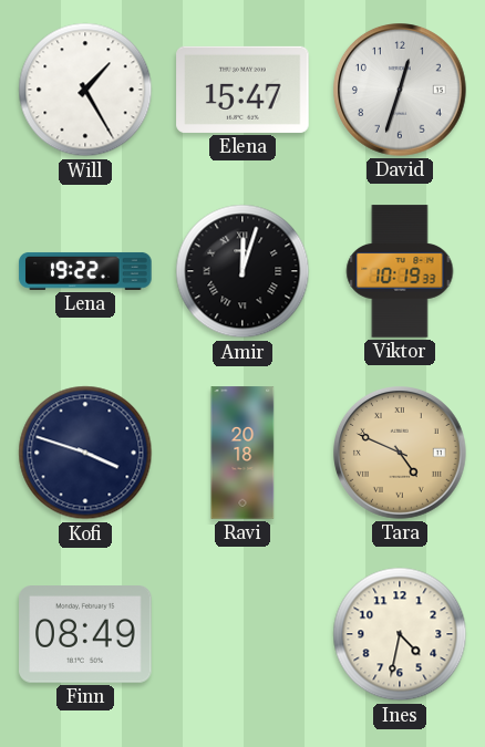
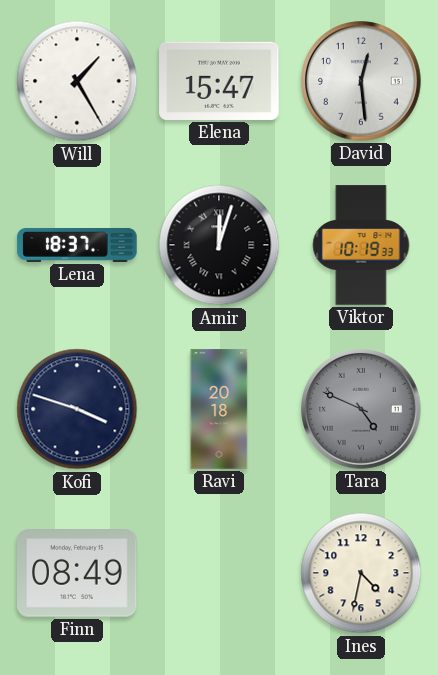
David: 12:33 -> 12:29
Lena: 19:22 -> 18:37
Tara dial: champagne -> grey
